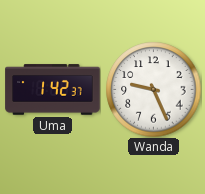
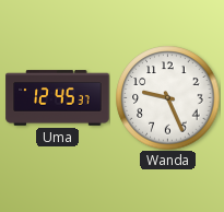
Uma: 1:42 -> 12:45
